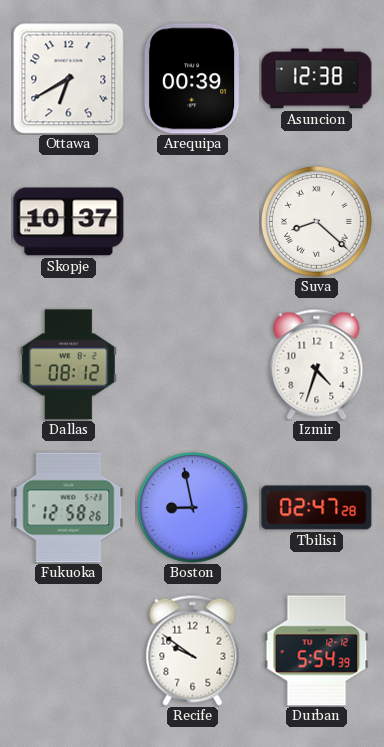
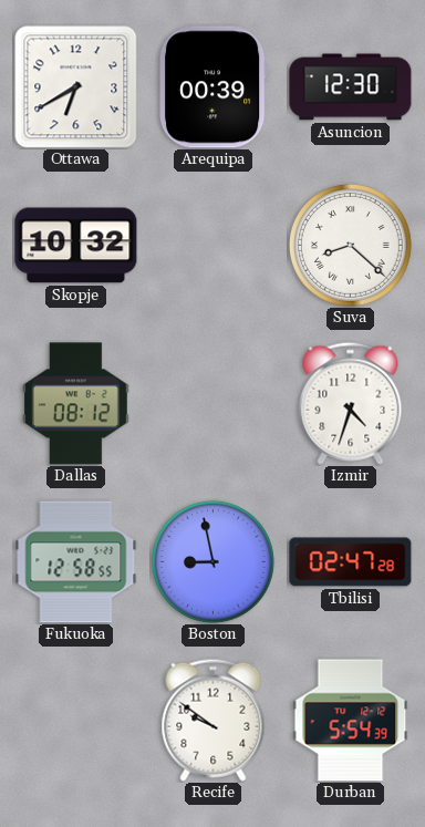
Asuncion: 12:38 -> 12:30
Skopje: 10:37 -> 10:32
Fukuoka: 12:58:26 -> 12:58:55
